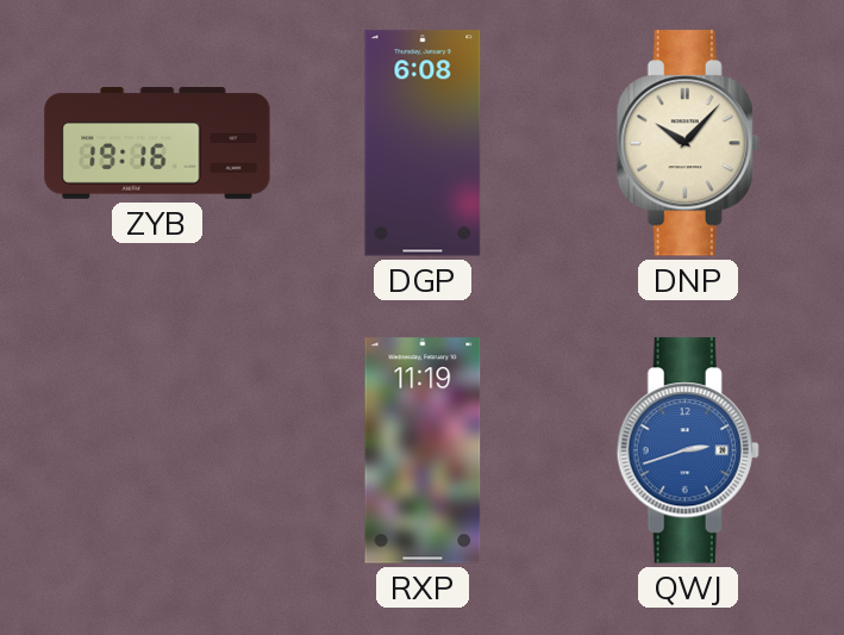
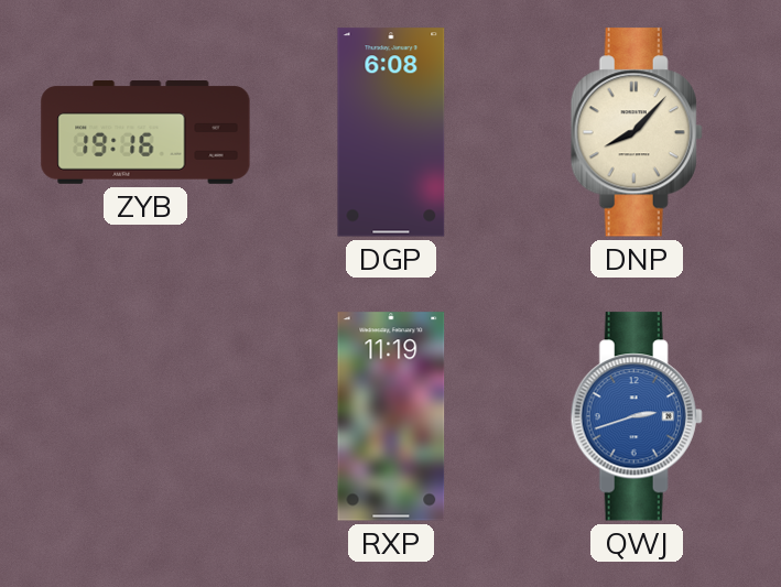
DNP: 10:07 -> 8:07
